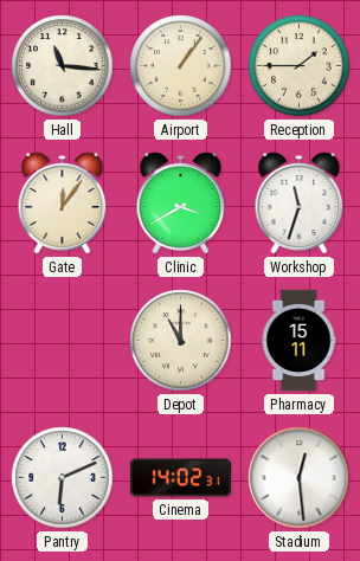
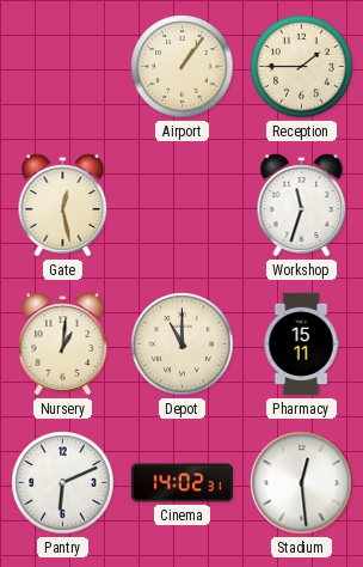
Hall: 11:16 -> none
Gate: 12:06 -> 12:28
Clinic: 3:40 -> none
Nursery: none -> 1:01
